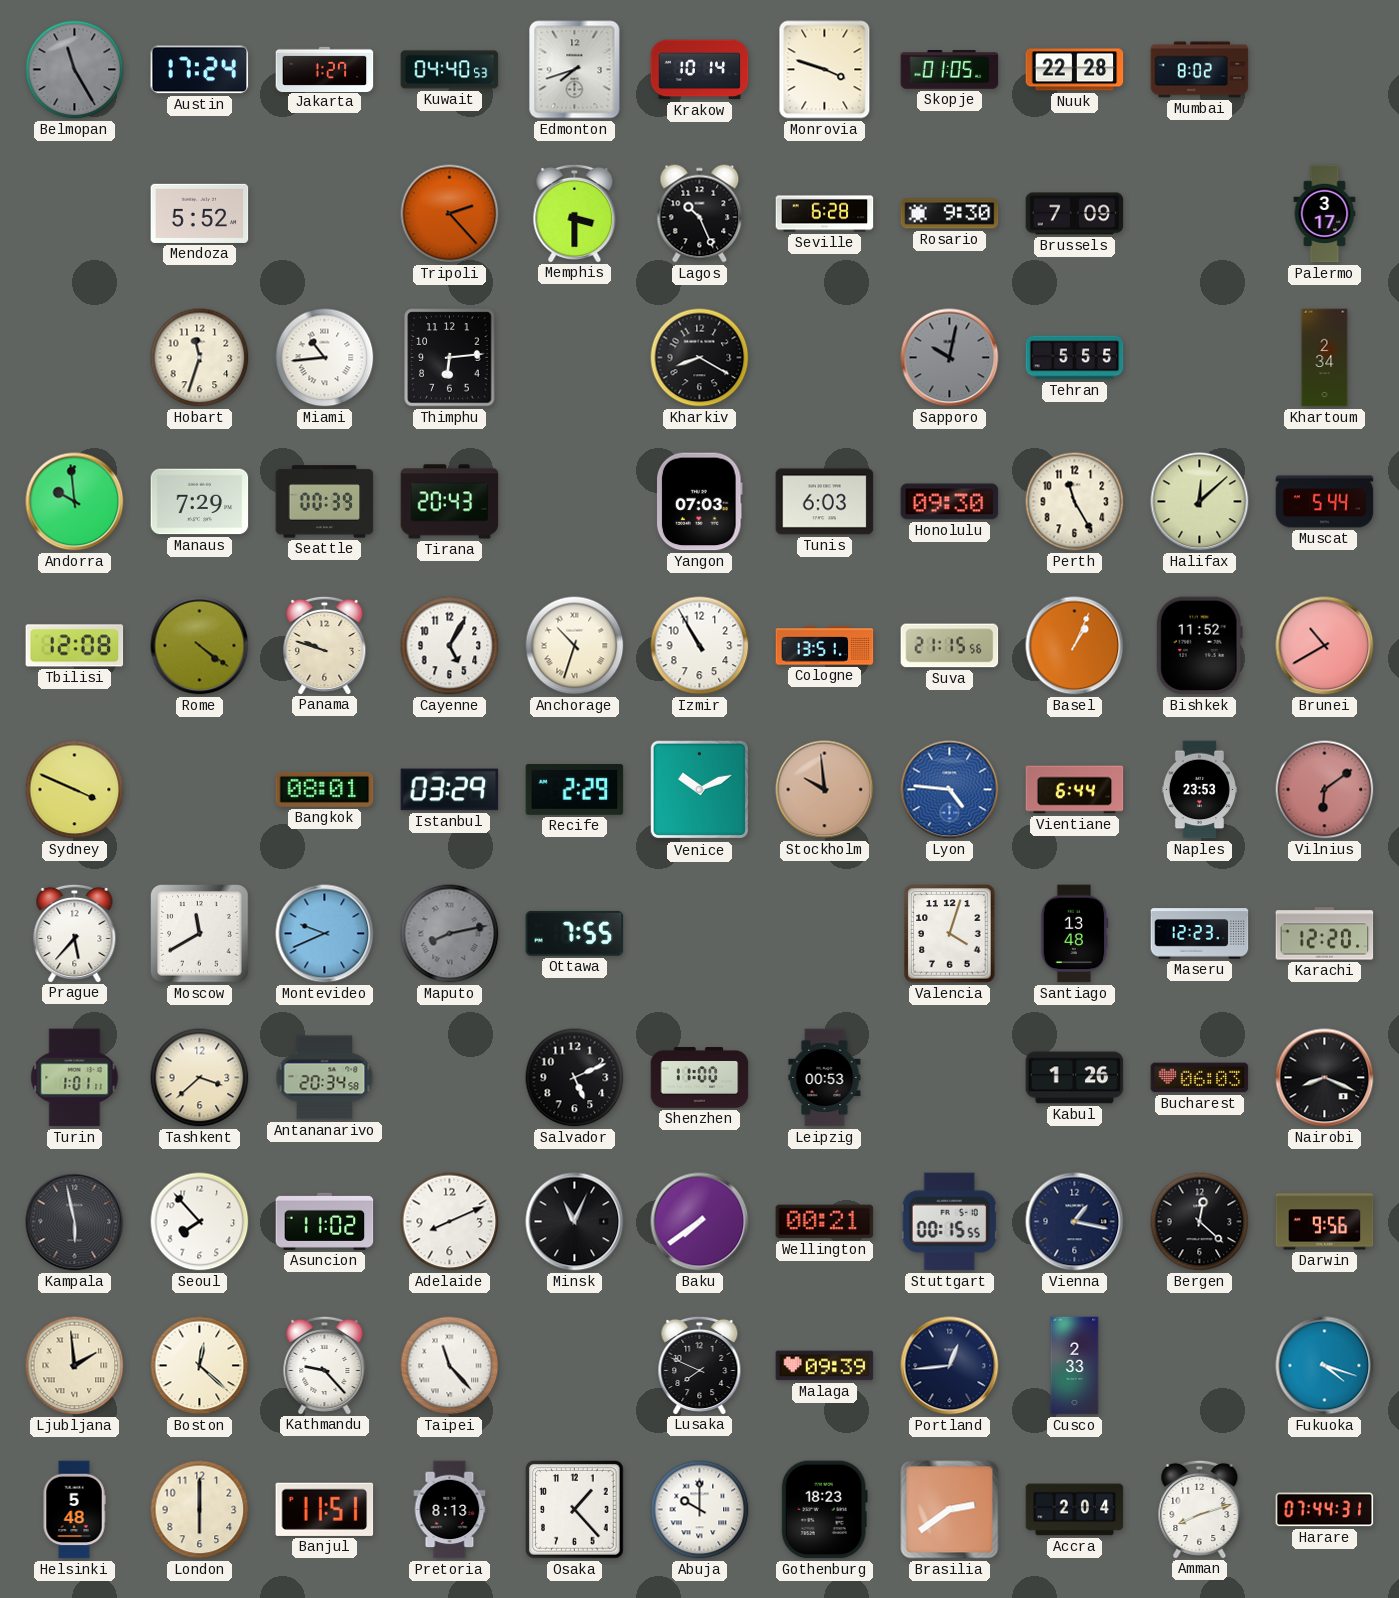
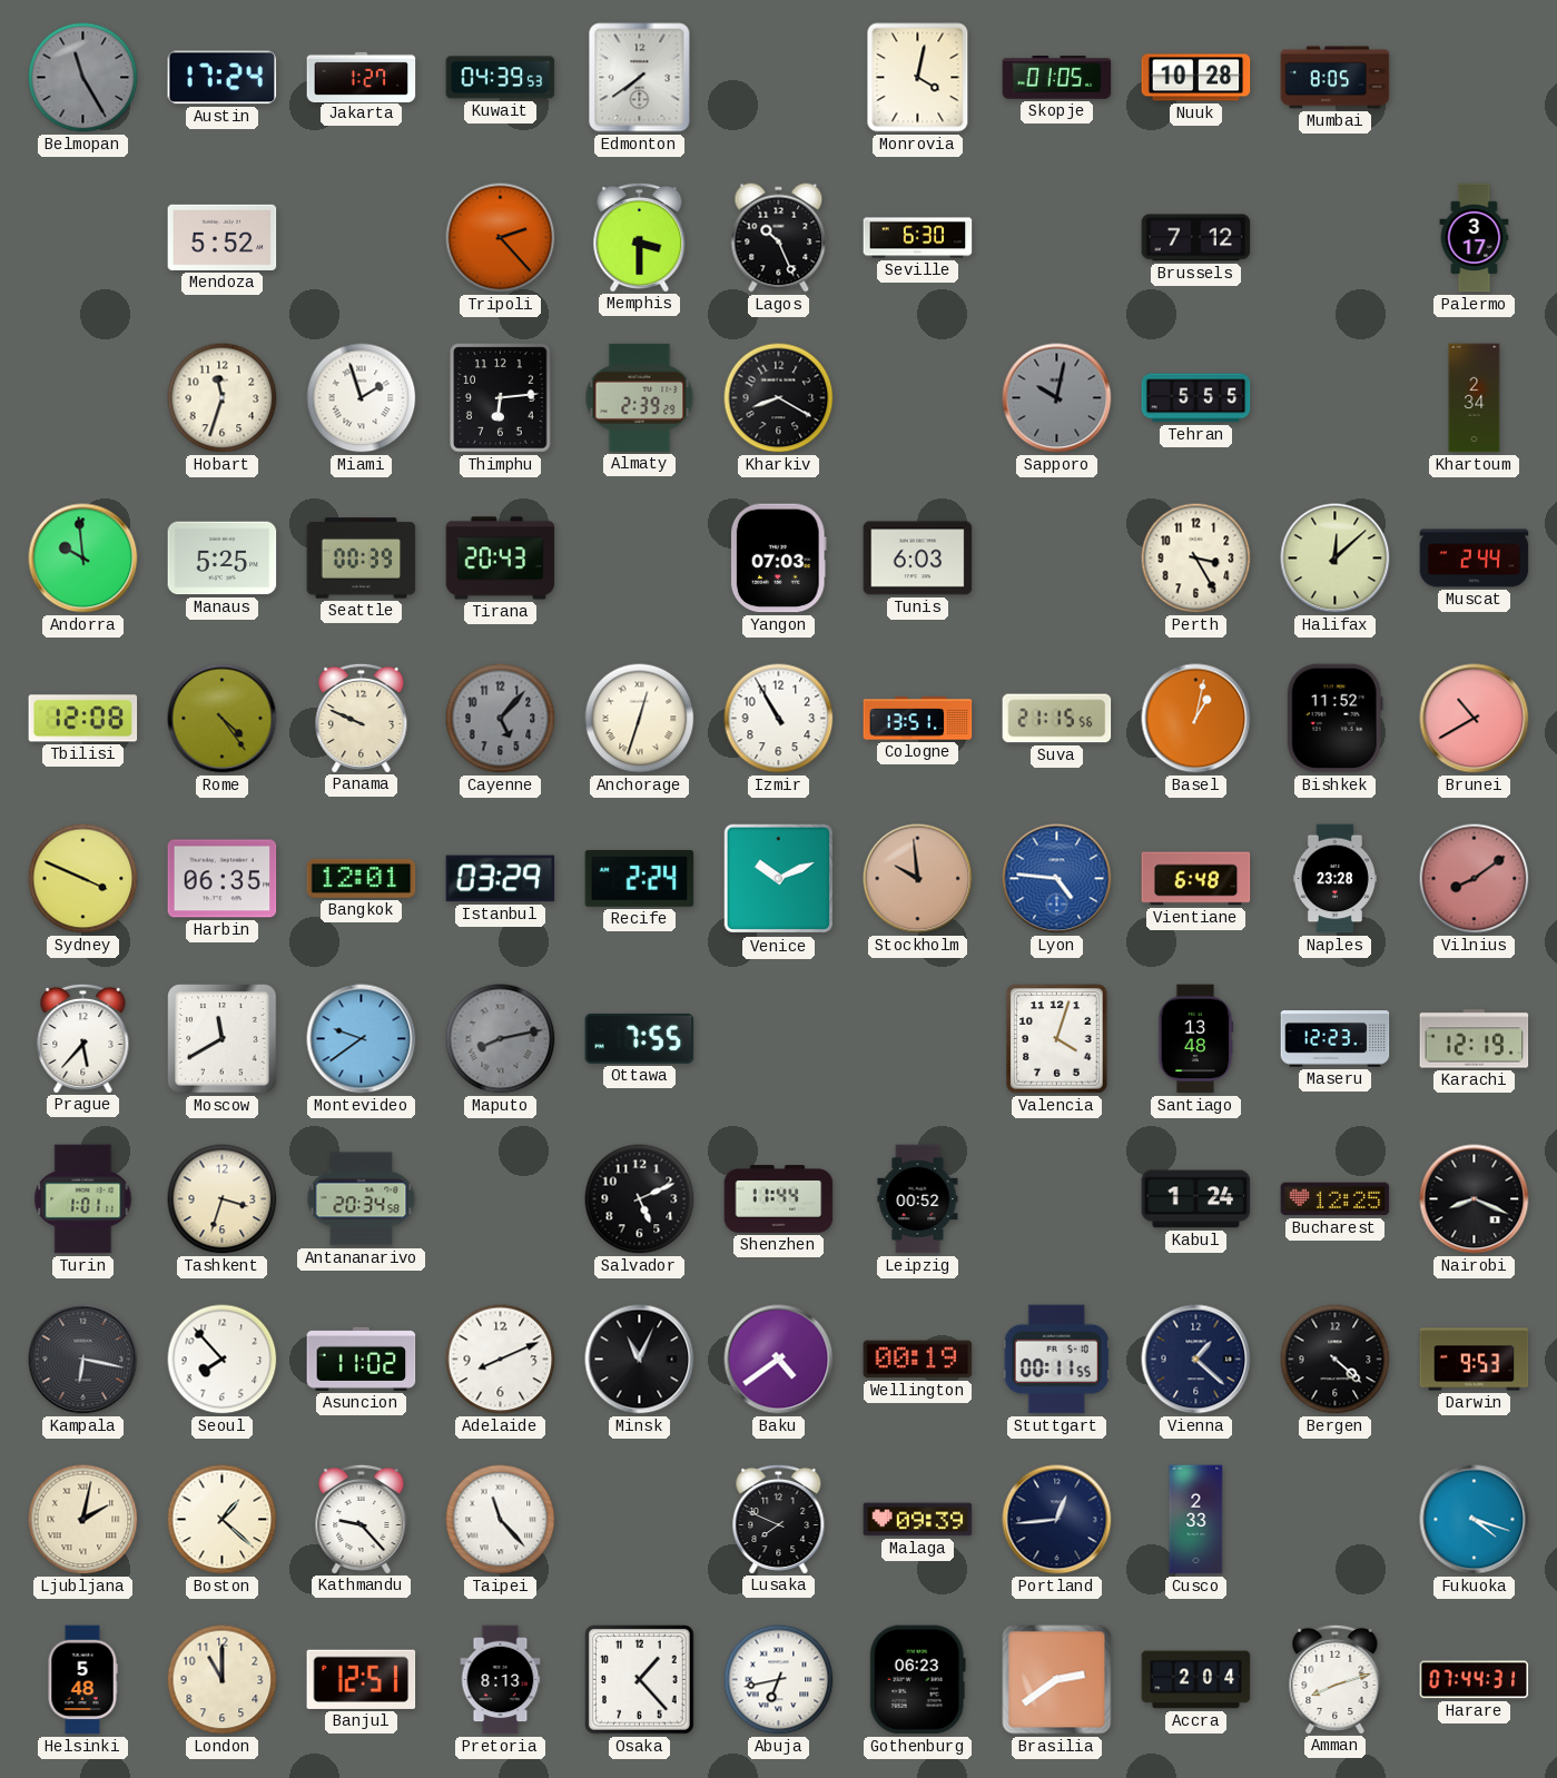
Kuwait: 04:40 -> 04:39
Edmonton: 7:42 -> 7:39
Krakow: 10:14 -> none
Monrovia: 3:48 -> 4:02
Nuuk: 22:28 -> 10:28
Mumbai: 8:02 -> 8:05
Seville: 6:28 -> 6:30
Rosario: 9:30 -> none
Brussels: 7:09 -> 7:12
Miami: 10:44 -> 1:57
Almaty: none -> 2:39
Manaus: 7:29 -> 5:25
Honolulu: 09:30 -> none
Perth: 11:25 -> 3:25
Muscat: 5:44 -> 2:44
Rome: 4:21 -> 4:24
Panama: 9:48 -> 9:49
Cayenne: 5:05 -> 5:07
Cayenne dial: white -> grey
Anchorage: 10:33 -> 12:33
Basel: 1:04 -> 1:02
Harbin: none -> 06:35
Bangkok: 08:01 -> 12:01
Recife: 2:29 -> 2:24
Vientiane: 6:44 -> 6:48
Naples: 23:53 -> 23:28
Vilnius: 6:09 -> 8:09
Montevideo: 9:41 -> 9:39
Karachi: 12:20 -> 12:19
Tashkent: 3:38 -> 3:33
Shenzhen: 11:00 -> 11:44
Leipzig: 00:53 -> 00:52
Kabul: 1:26 -> 1:24
Bucharest: 06:03 -> 12:25
Kampala: 5:58 -> 6:17
Baku: 7:39 -> 4:39
Wellington: 00:21 -> 00:19
Stuttgart: 00:15 -> 00:11
Vienna: 1:17 -> 1:22
Bergen: 12:22 -> 4:22
Darwin: 9:56 -> 9:53
Ljubljana: 1:59 -> 2:02
Boston: 12:22 -> 1:22
London: 6:00 -> 11:00
Banjul: 11:51 -> 12:51
Abuja: 10:00 -> 6:43
Gothenburg: 18:23 -> 06:23
